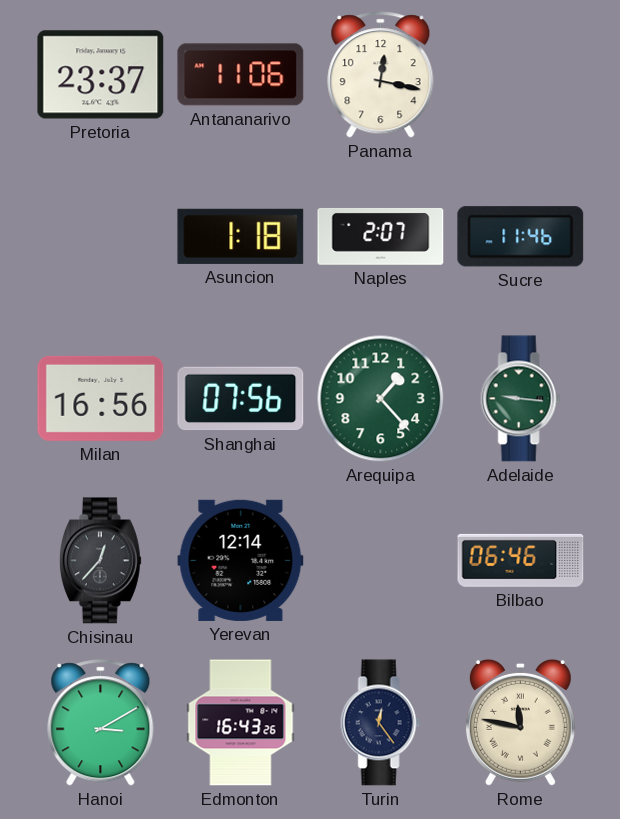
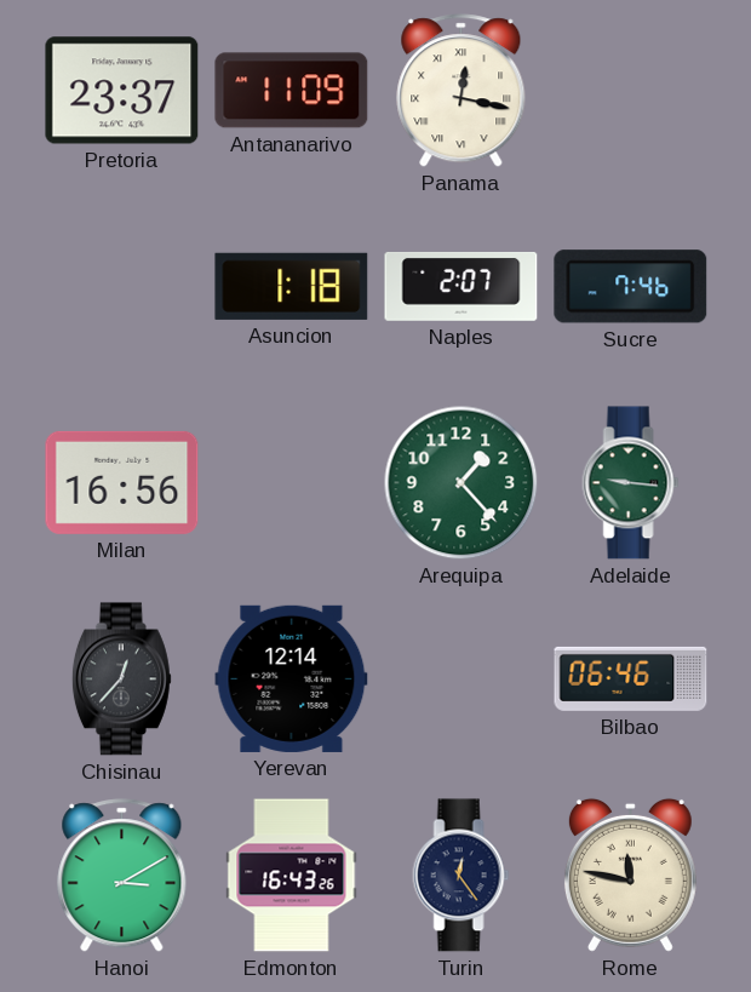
Antananarivo: 11:06 -> 11:09
Panama numerals: Arabic -> Roman
Sucre: 11:46 -> 7:46
Shanghai: 07:56 -> none
